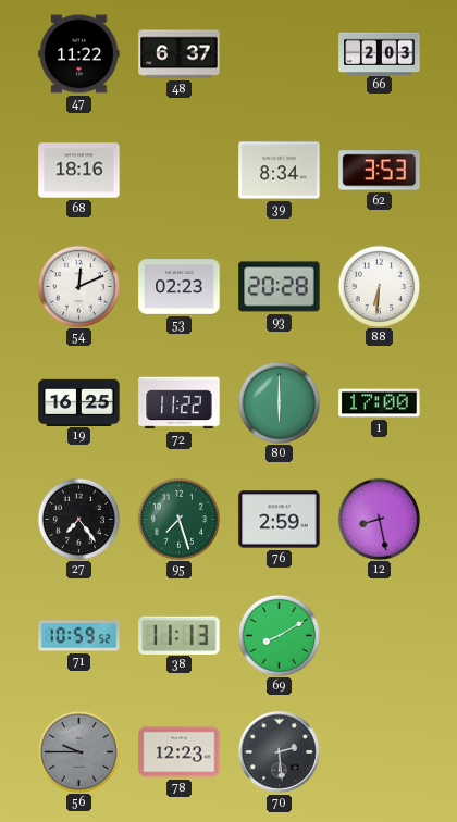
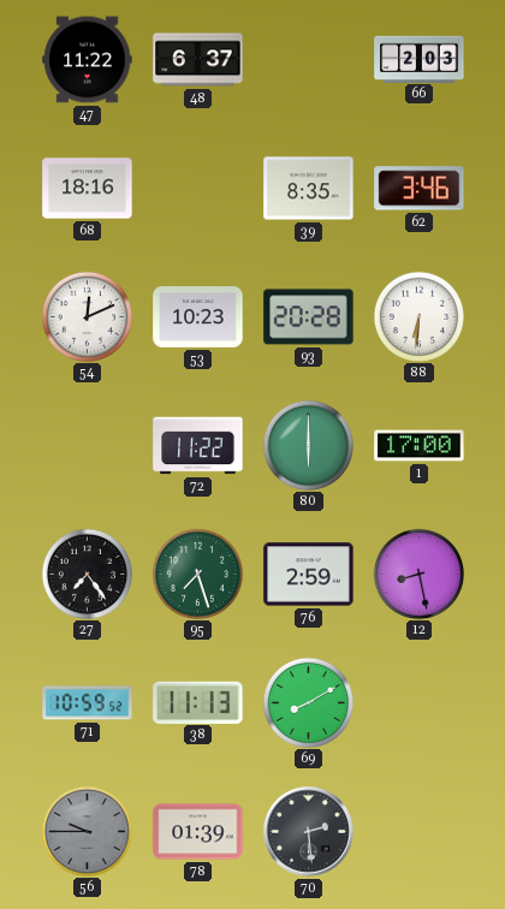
39: 8:34 -> 8:35
62: 3:53 -> 3:46
53: 02:23 -> 10:23
19: 16:25 -> none
78: 12:23 -> 01:39
